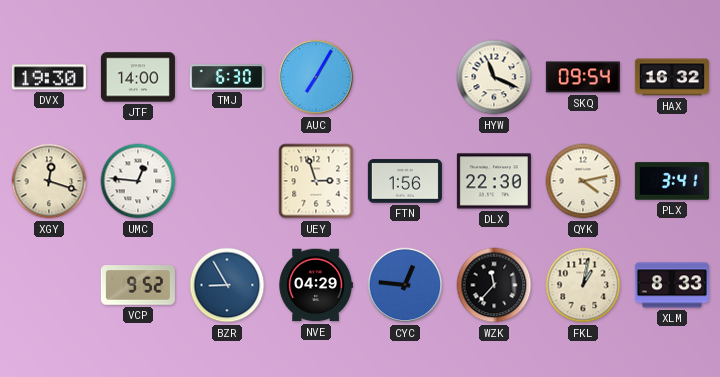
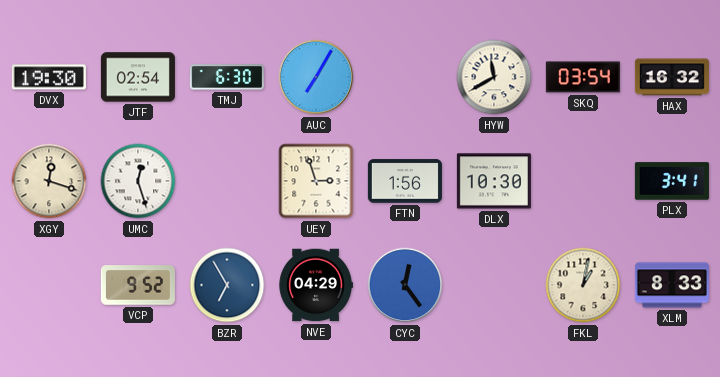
JTF: 14:00 -> 02:54
HYW: 11:19 -> 11:40
SKQ: 09:54 -> 03:54
UMC: 12:46 -> 12:27
DLX: 22:30 -> 10:30
QYK: 4:13 -> none
BZR: 8:55 -> 6:55
CYC: 12:46 -> 12:24
WZK: 11:37 -> none
